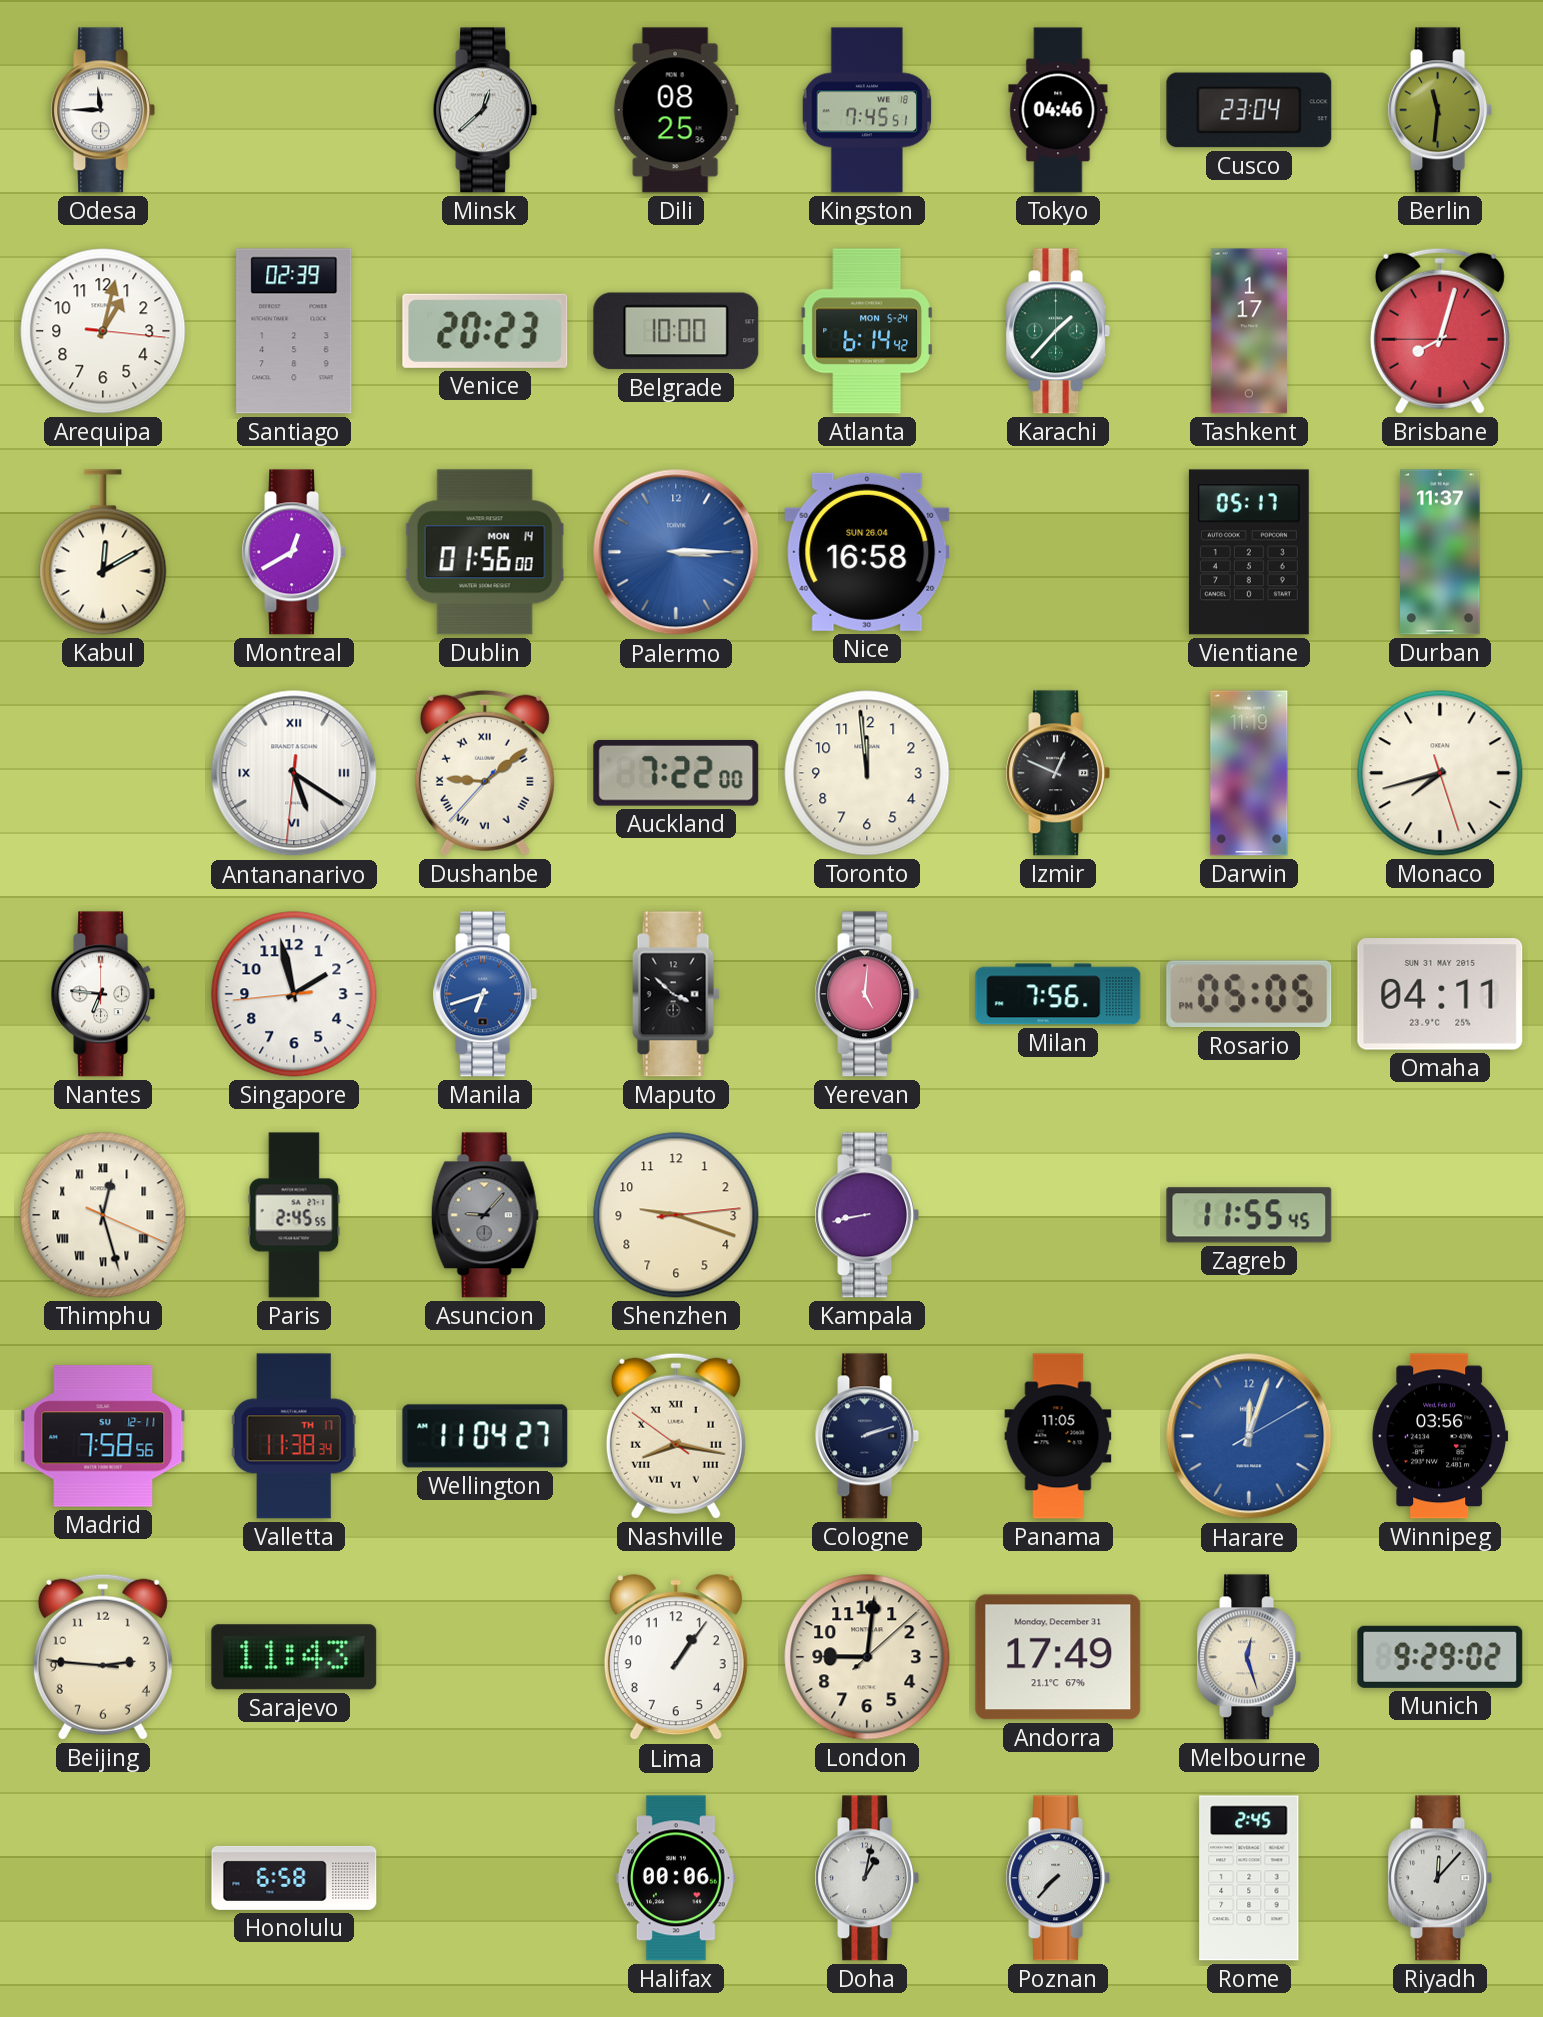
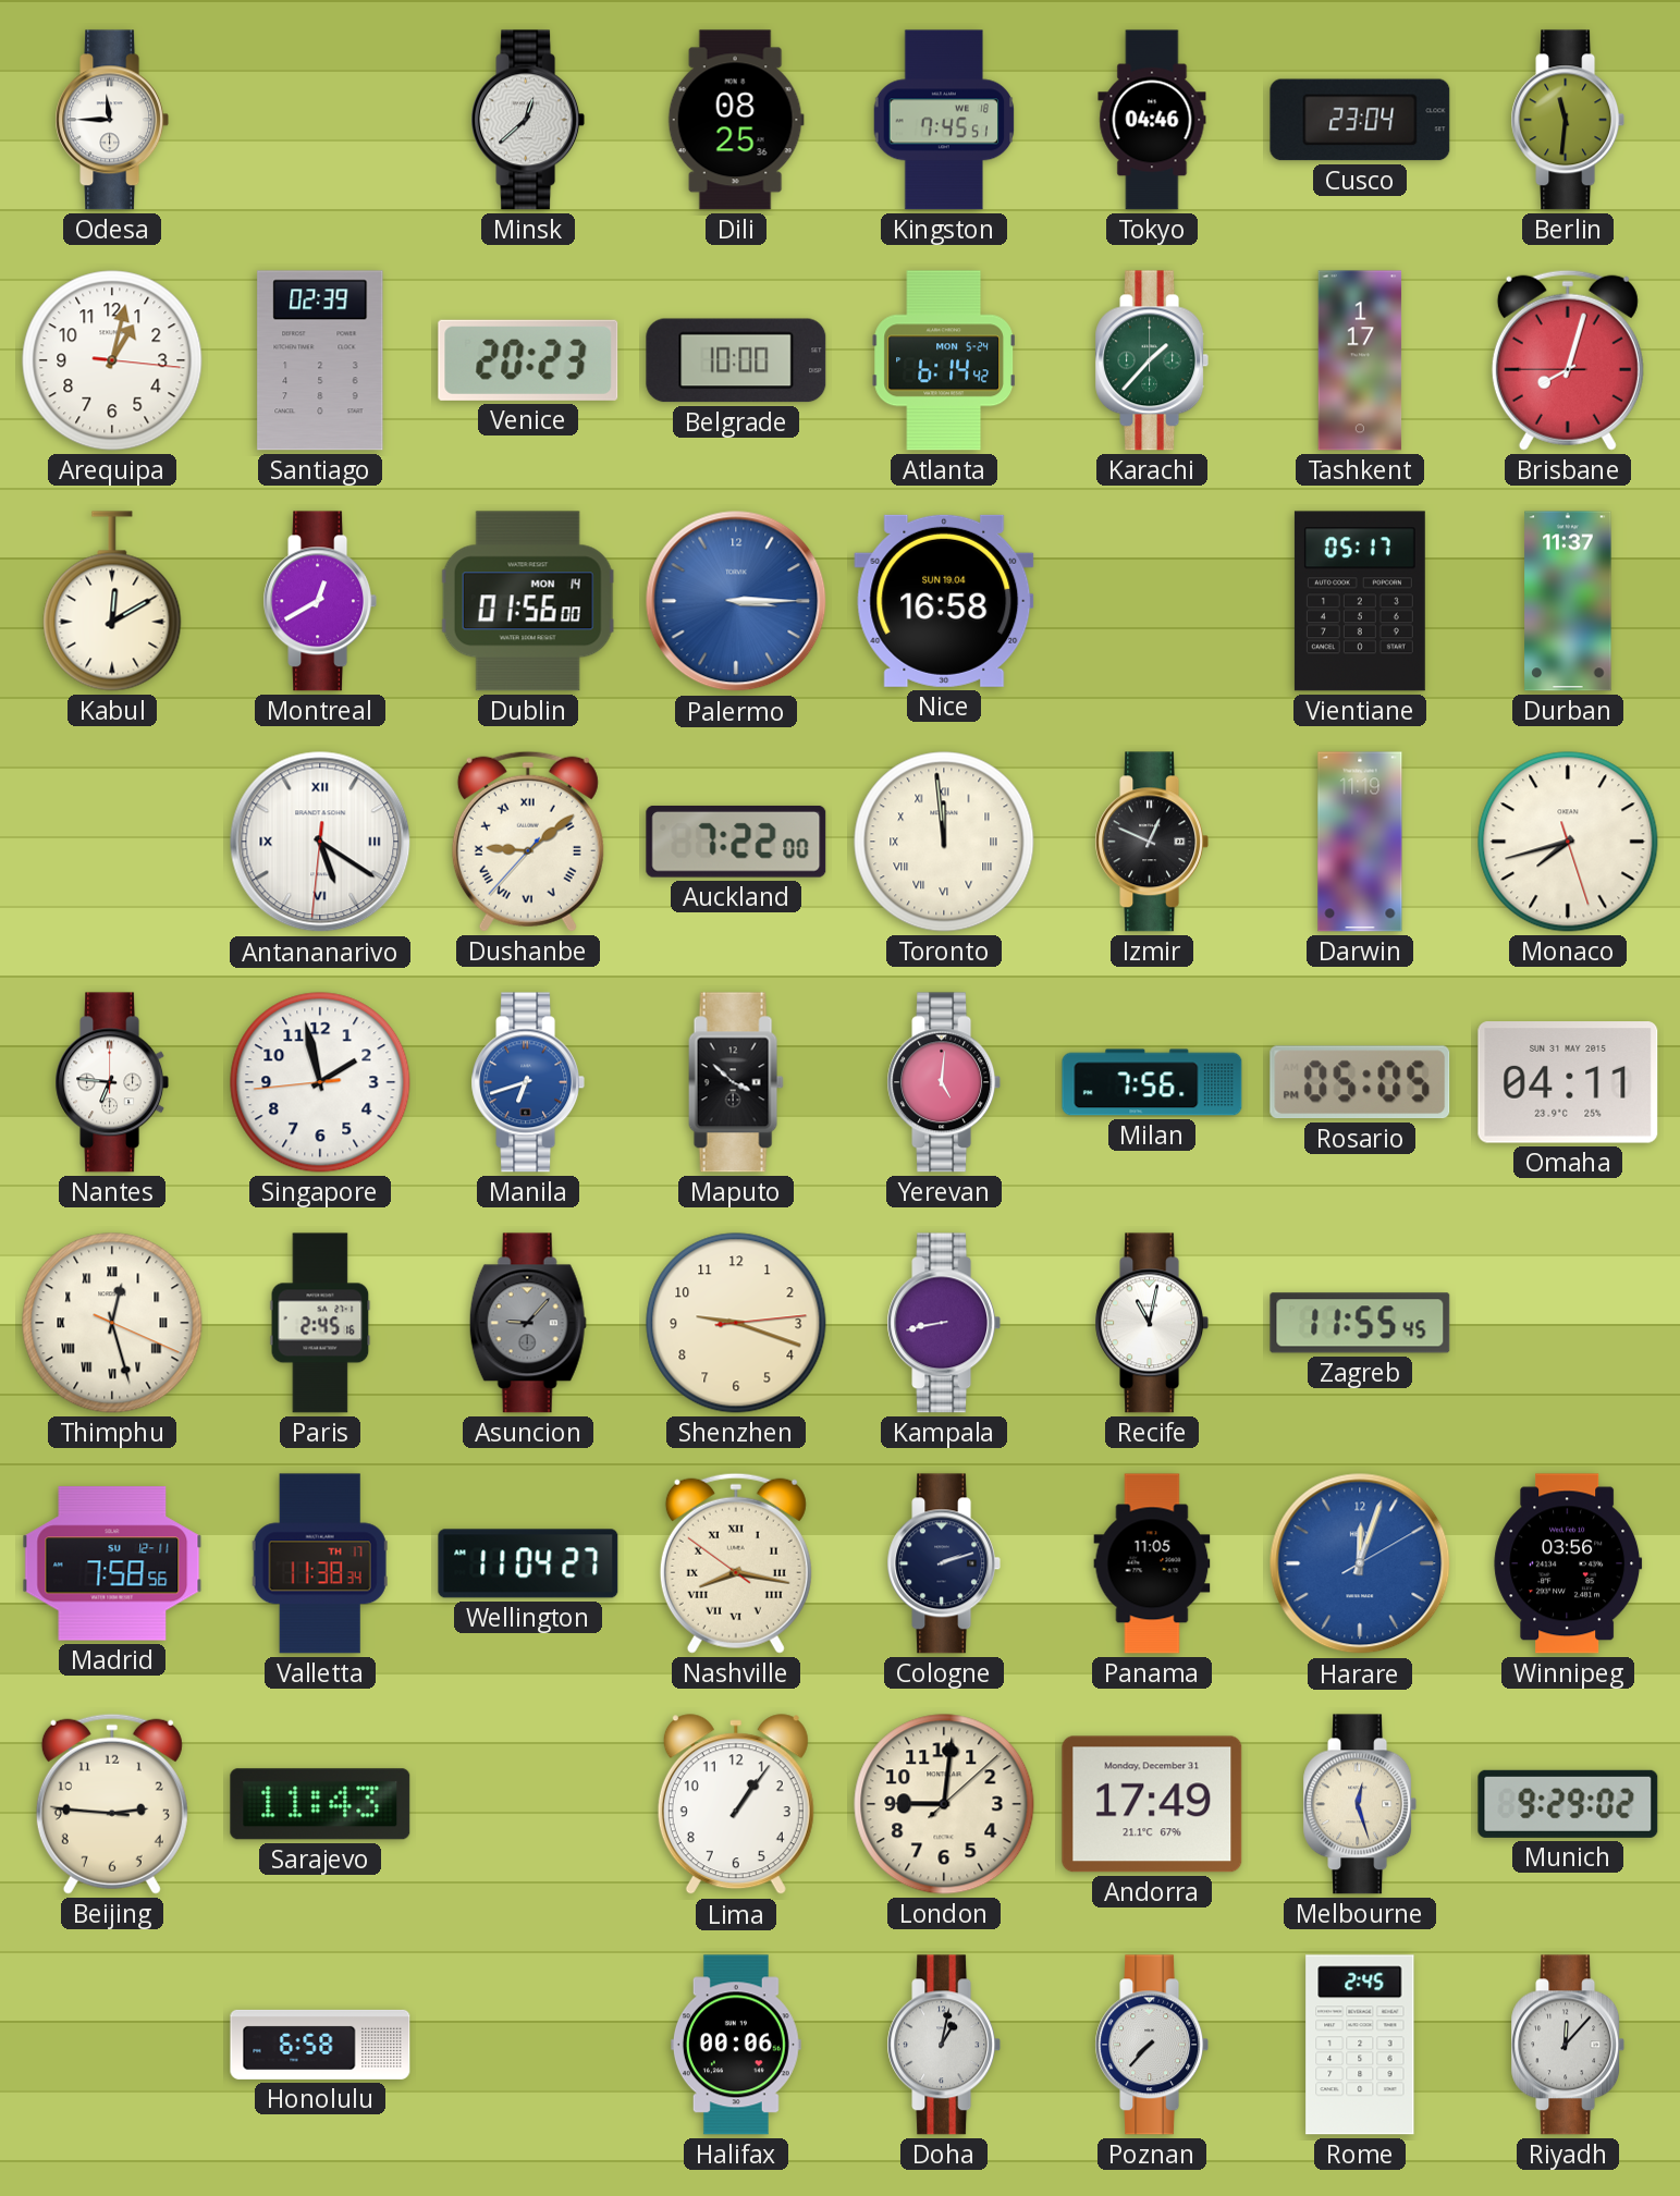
Nice date: SUN 26.04 -> SUN 19.04
Toronto numerals: Arabic -> Roman
Paris: 2:45:55 -> 2:45:16
Recife: none -> 11:02
